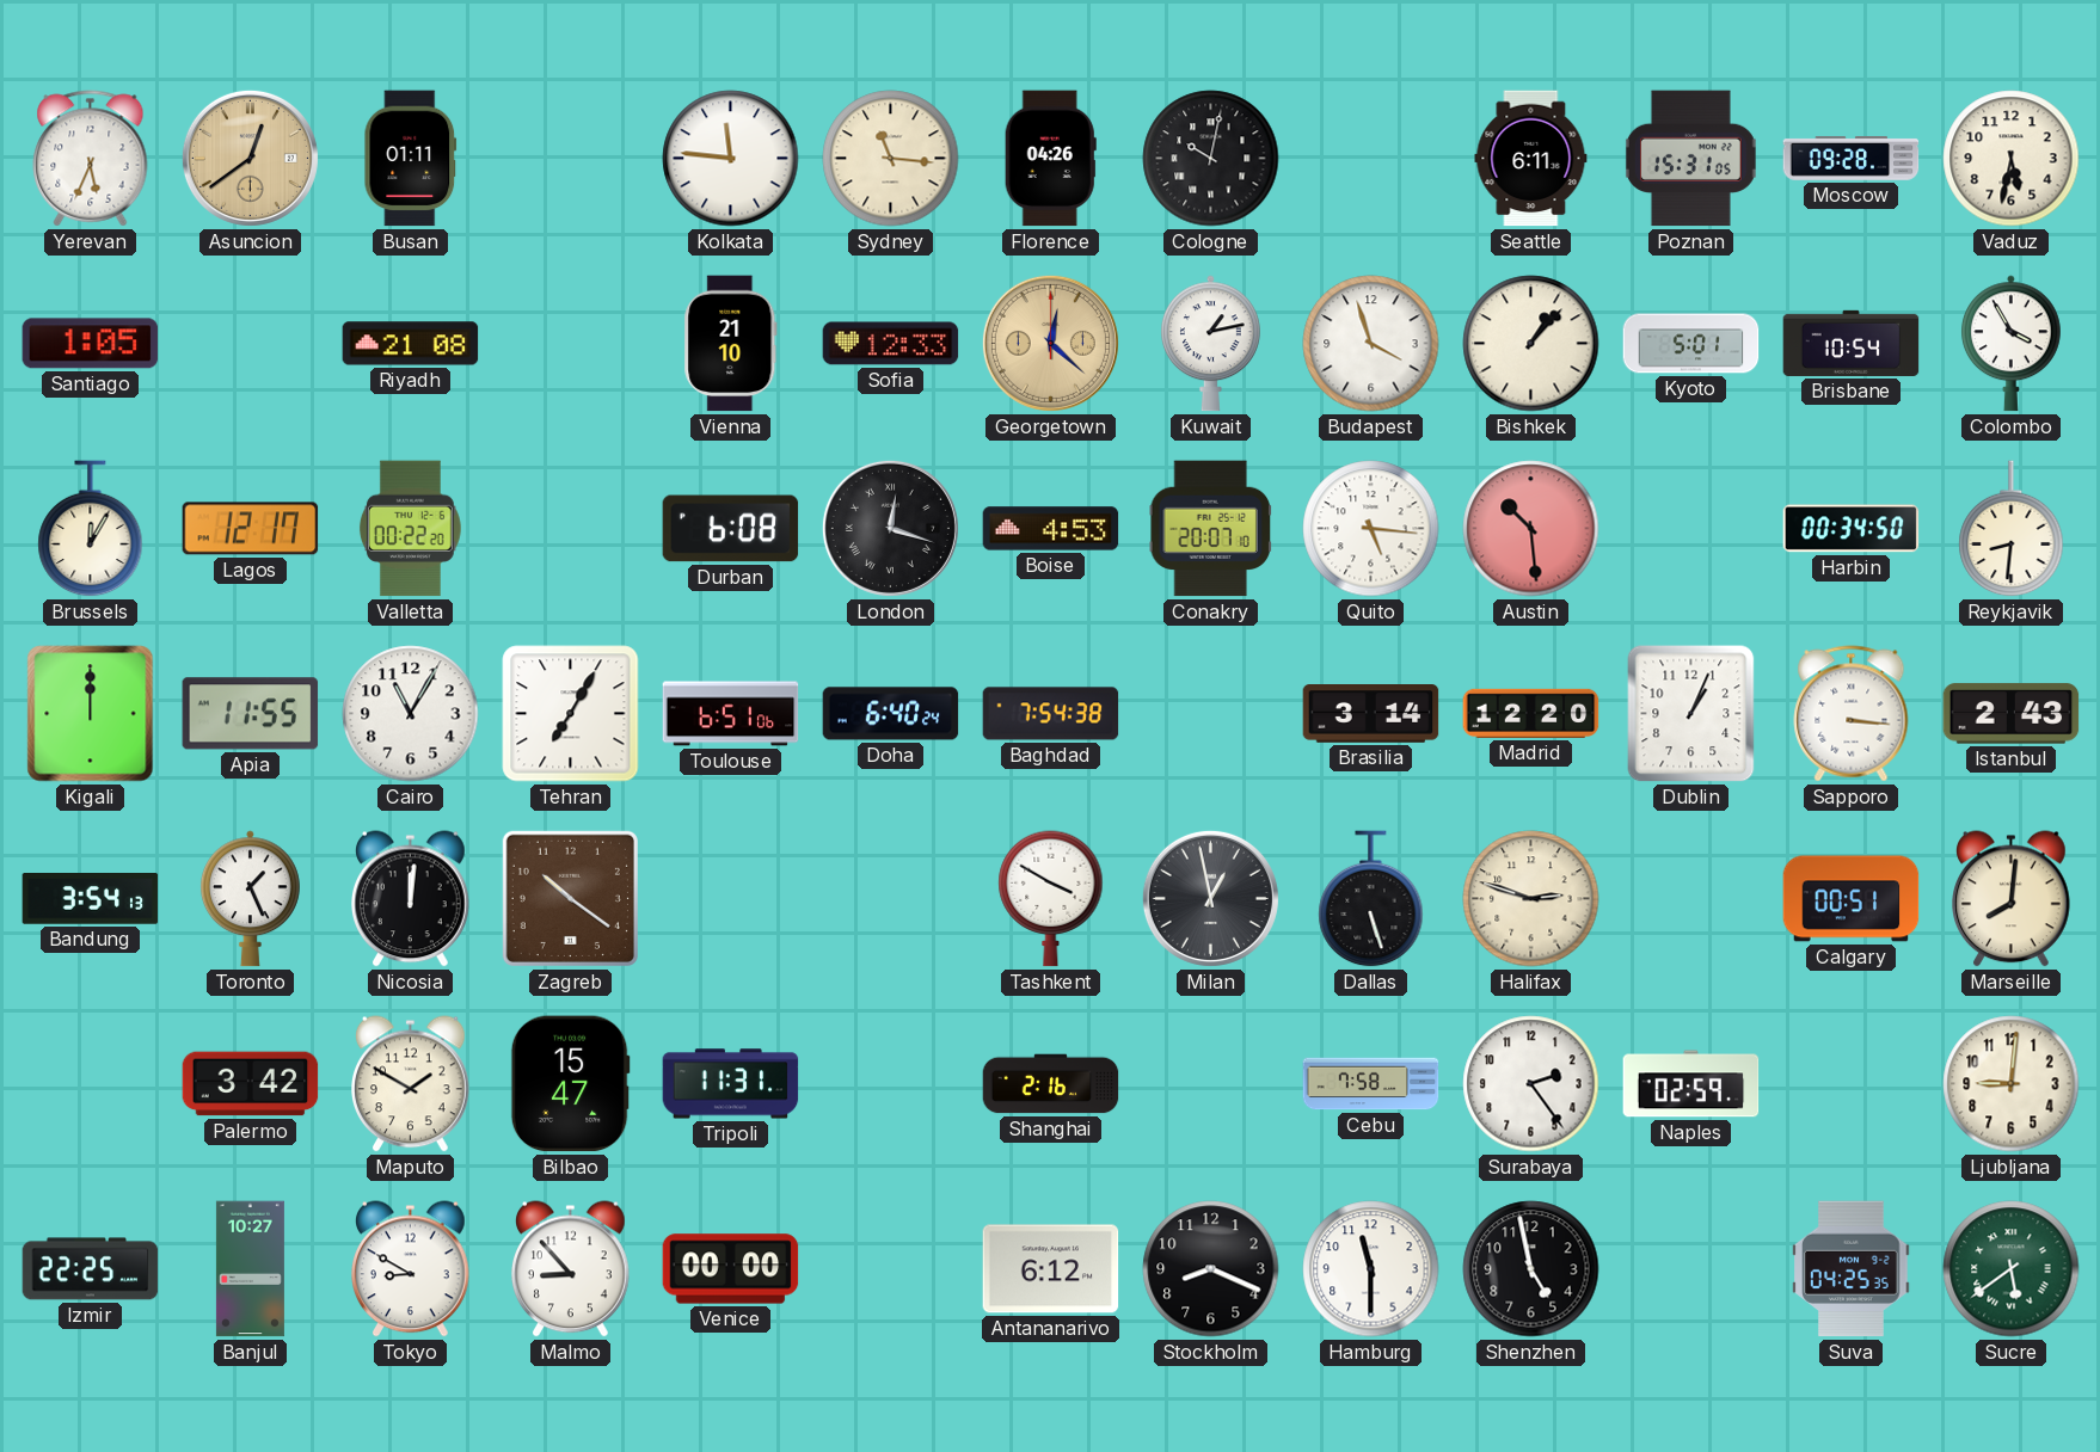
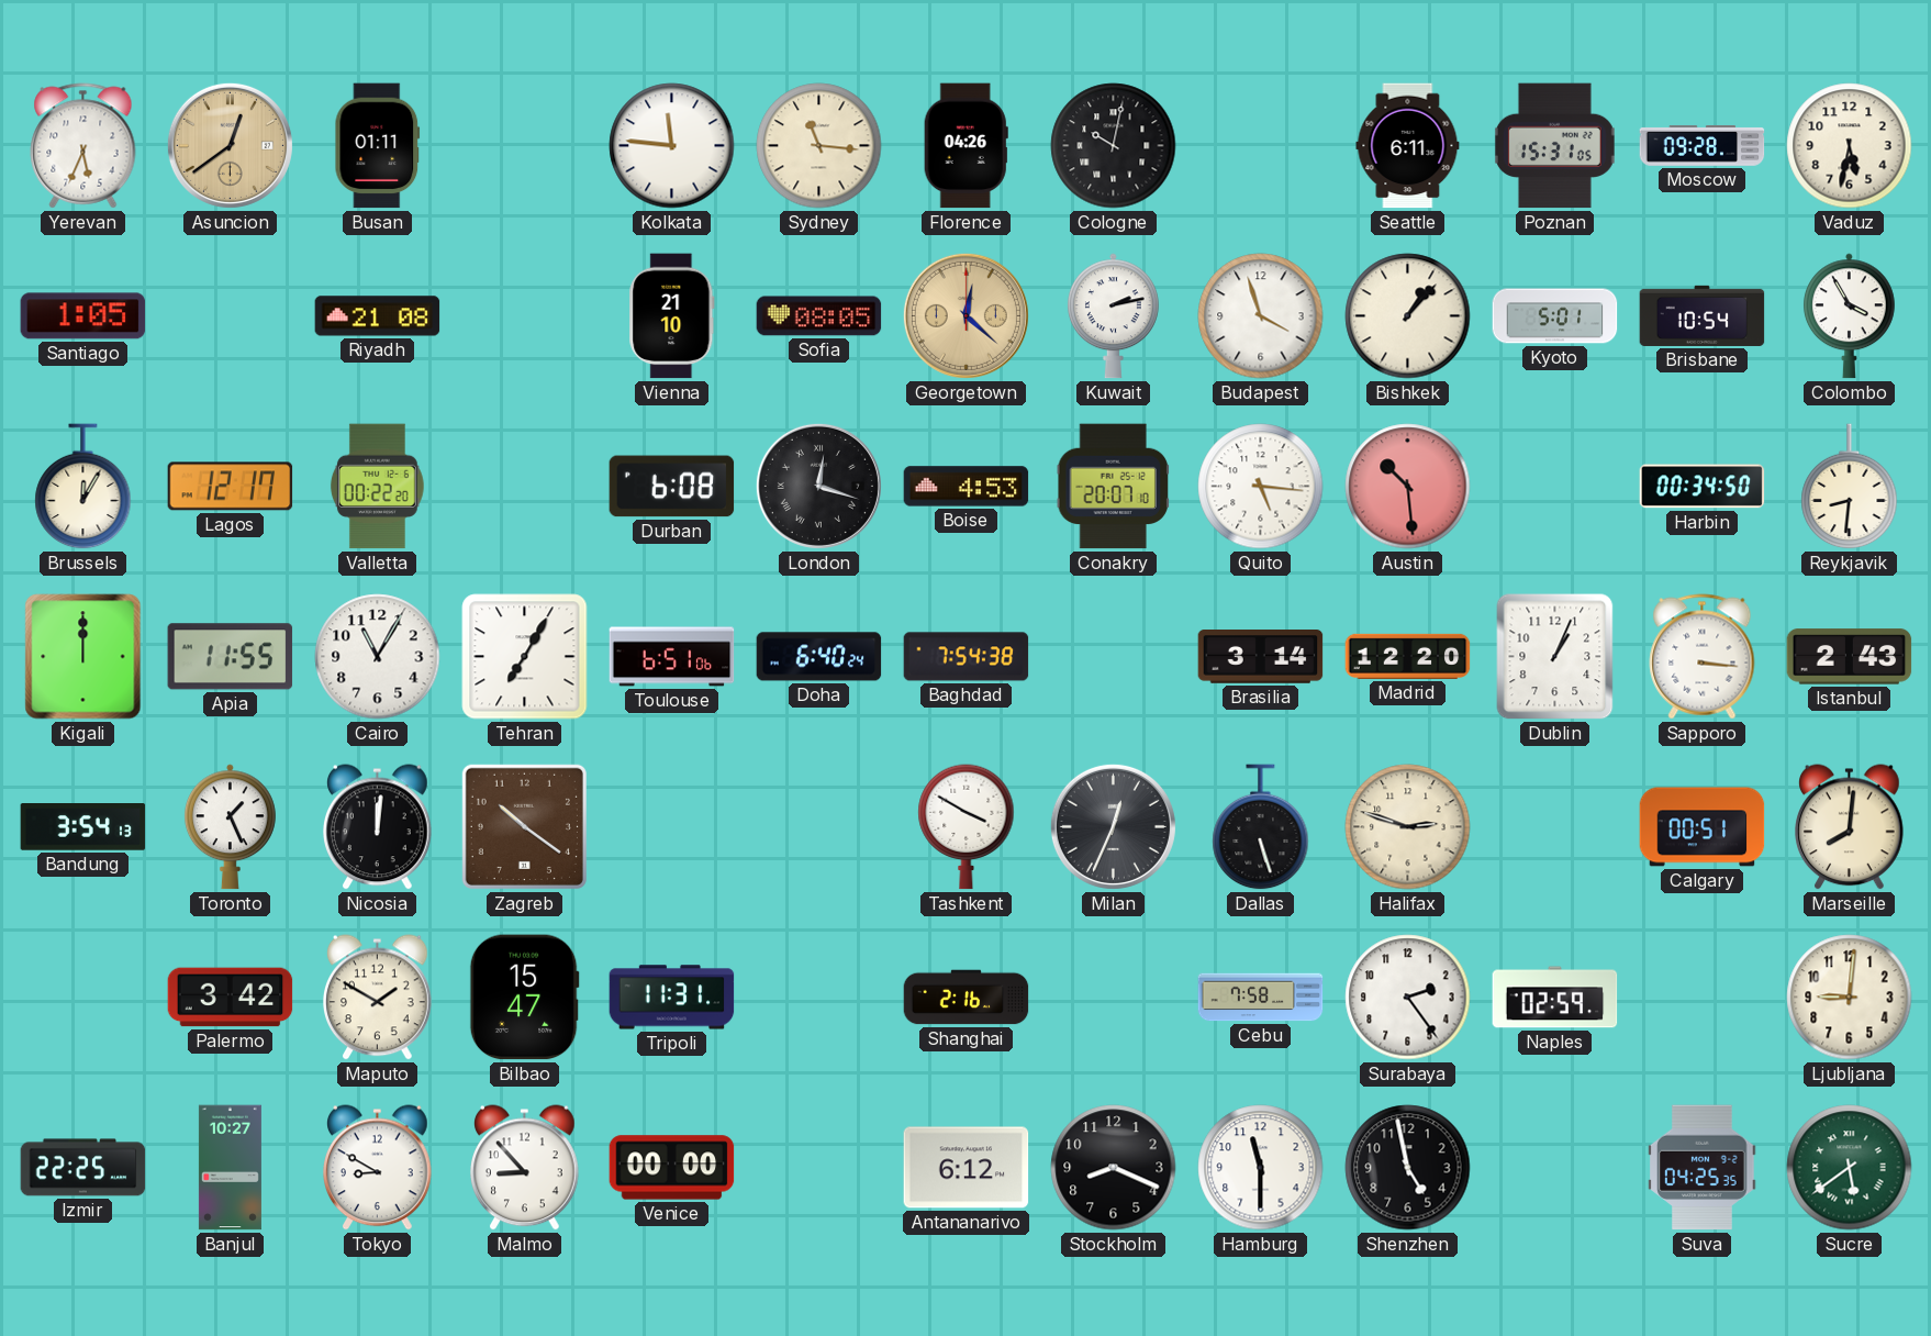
Sofia: 12:33 -> 08:05
Kuwait: 1:13 -> 2:13
Milan: 12:58 -> 12:34
